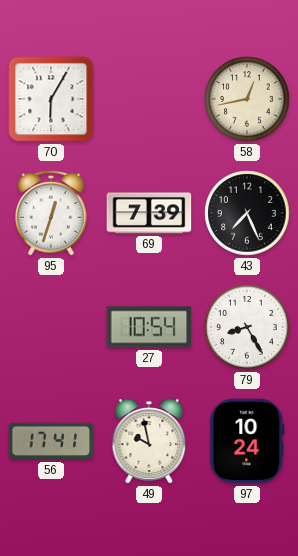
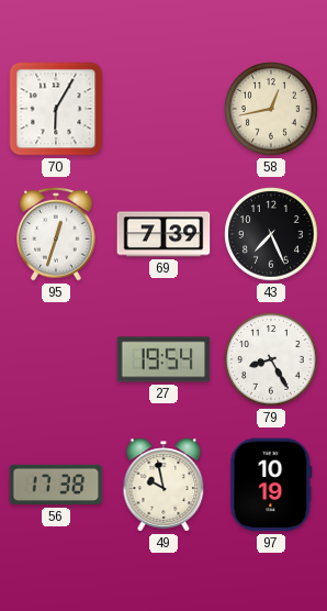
27: 10:54 -> 19:54
56: 17:41 -> 17:38
97: 10:24 -> 10:19
